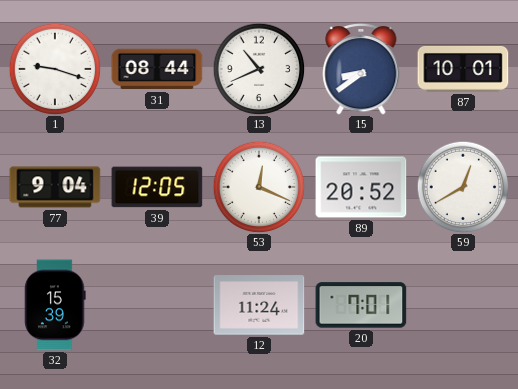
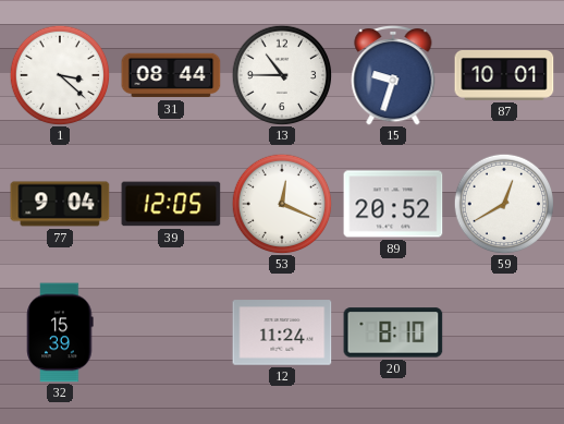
1: 9:18 -> 3:22
13: 10:41 -> 10:45
15: 8:39 -> 9:33
20: 7:01 -> 8:10
